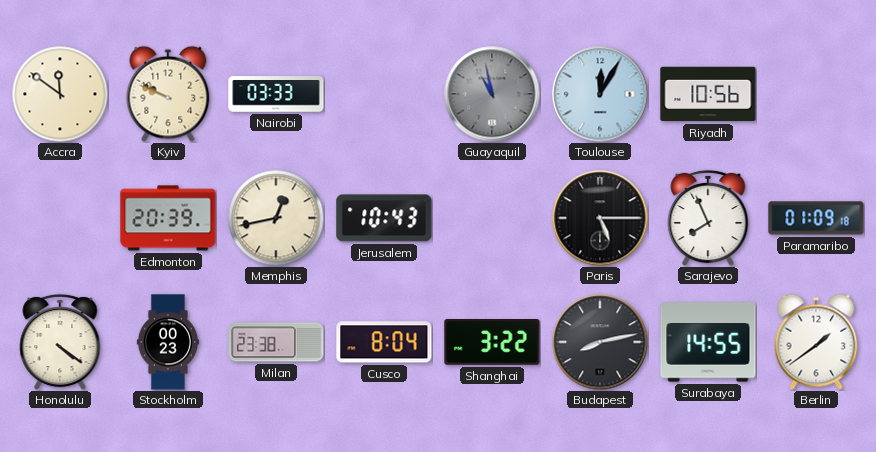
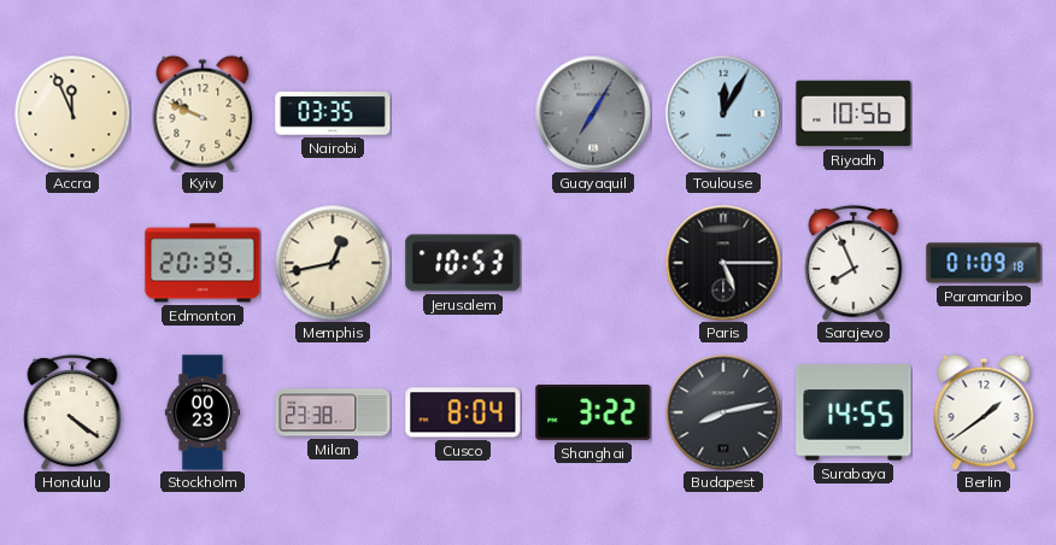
Accra: 11:51 -> 11:56
Nairobi: 03:33 -> 03:35
Guayaquil: 10:58 -> 7:05
Jerusalem: 10:43 -> 10:53
